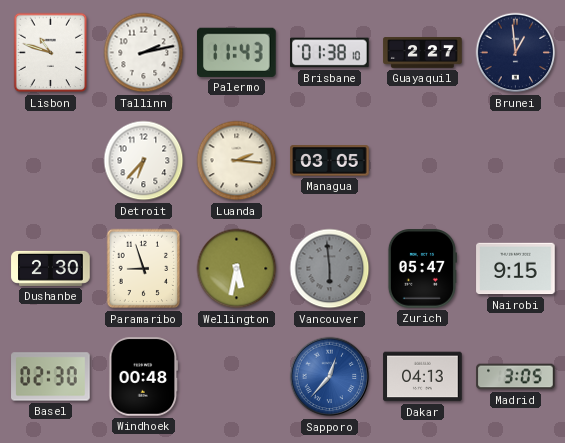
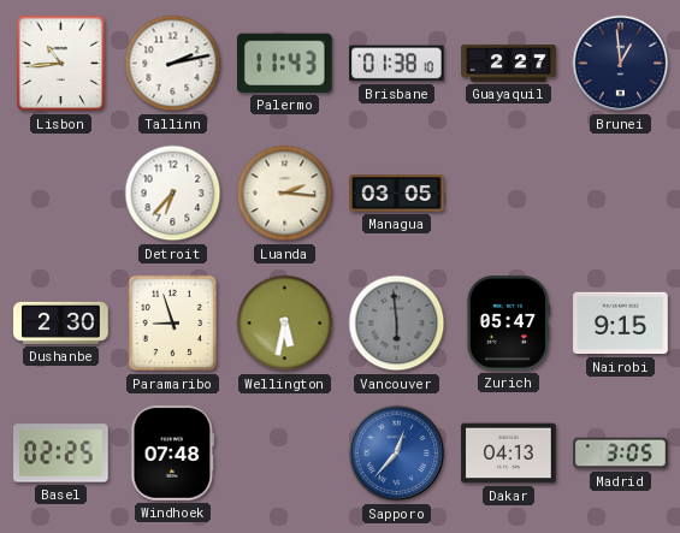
Lisbon: 10:48 -> 10:44
Basel: 02:30 -> 02:25
Windhoek: 00:48 -> 07:48
